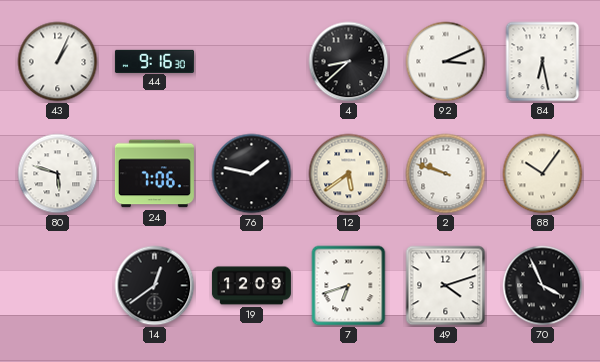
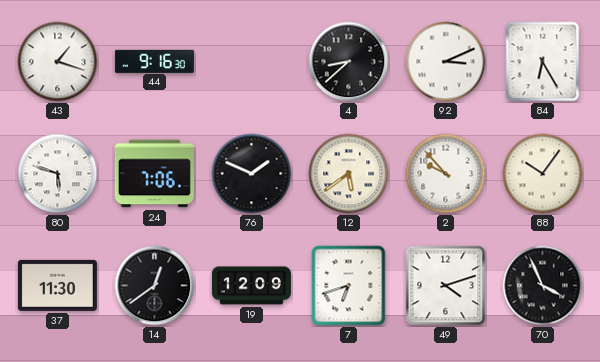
43: 1:04 -> 1:18
84: 6:28 -> 6:25
76: 1:47 -> 1:49
2: 9:48 -> 9:53
37: none -> 11:30
